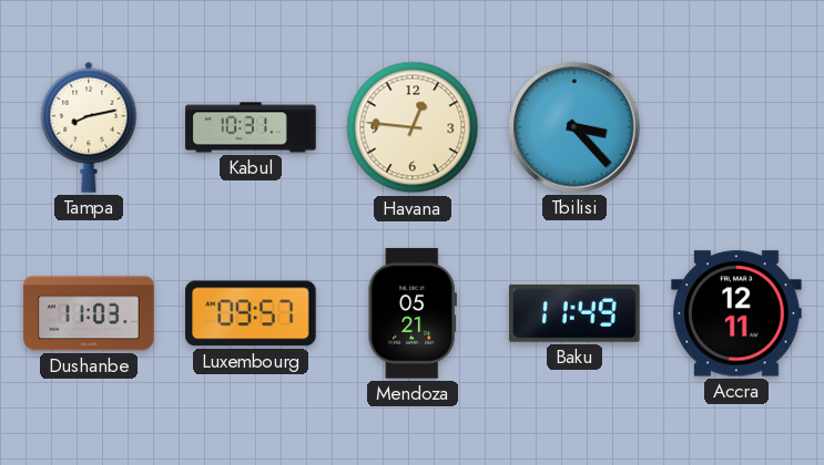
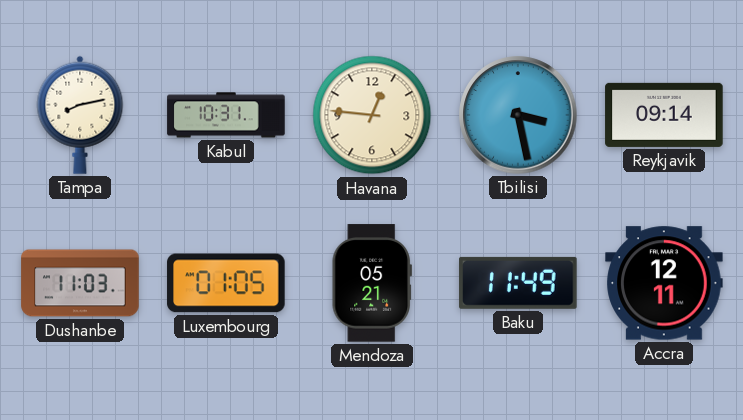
Tbilisi: 3:23 -> 3:28
Reykjavik: none -> 09:14
Luxembourg: 09:57 -> 01:05
